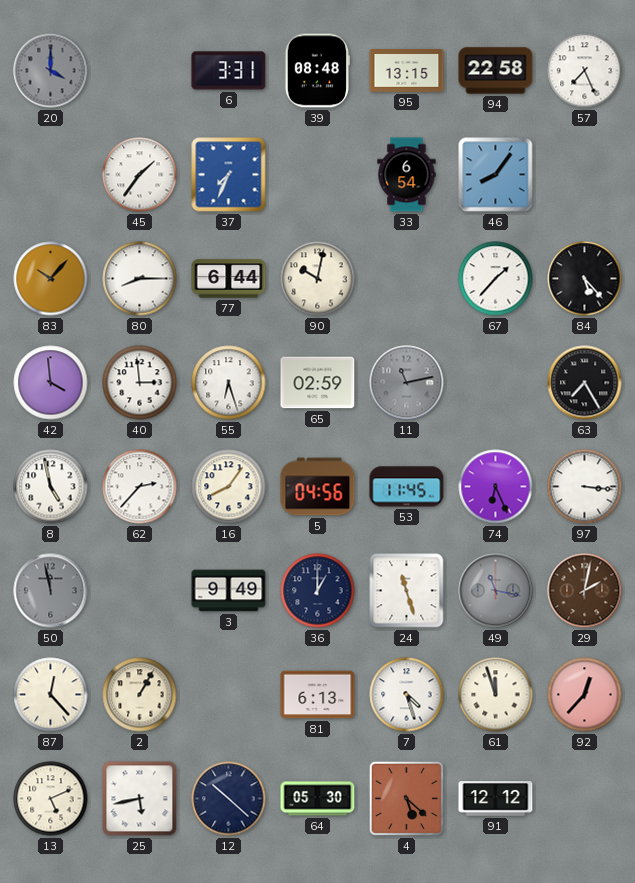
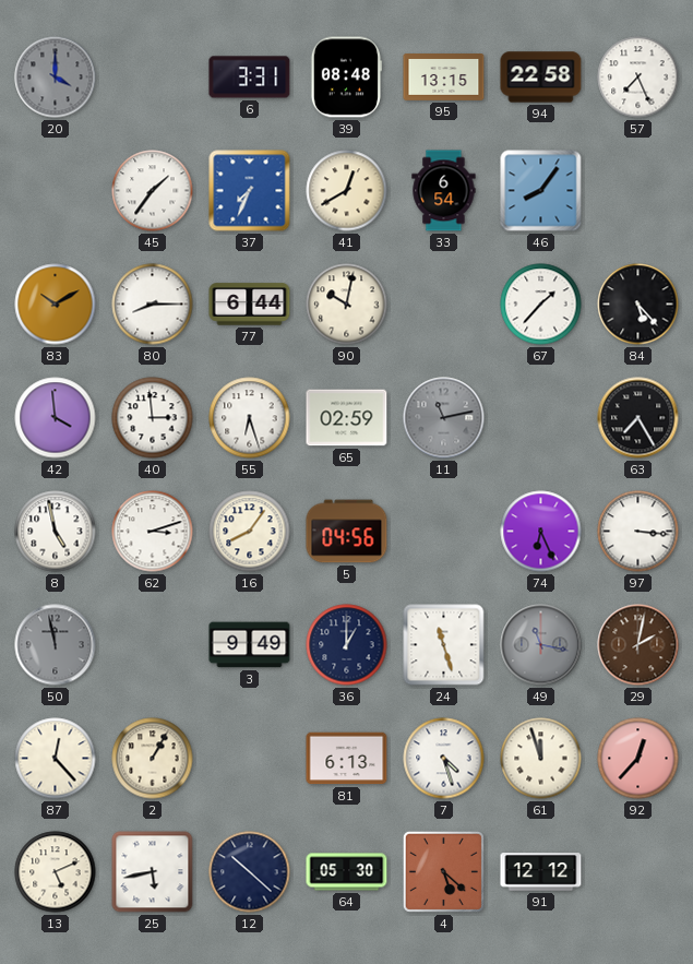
41: none -> 12:40
83: 10:07 -> 10:10
62: 2:37 -> 3:12
53: 11:45 -> none
